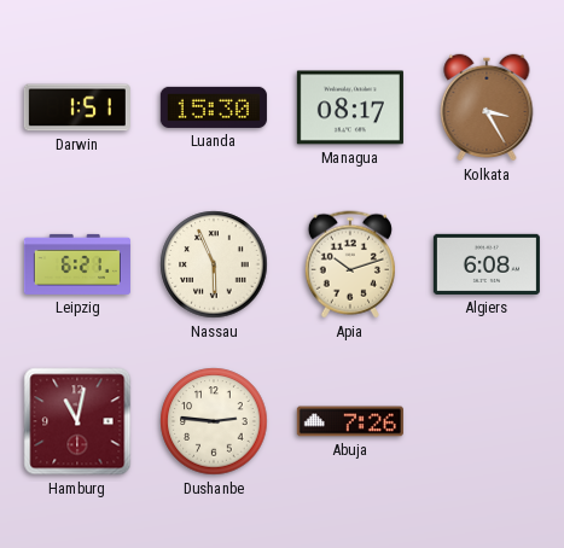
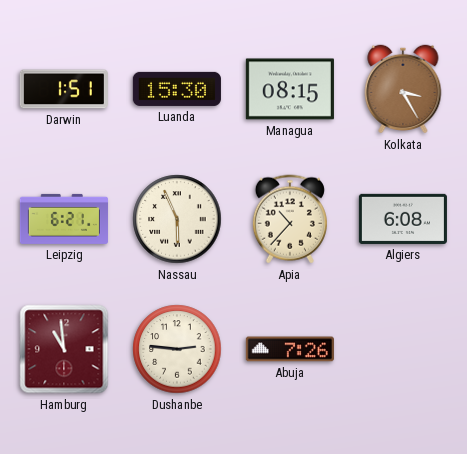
Managua: 08:17 -> 08:15
Apia: 10:12 -> 10:37
Hamburg: 11:02 -> 10:59
